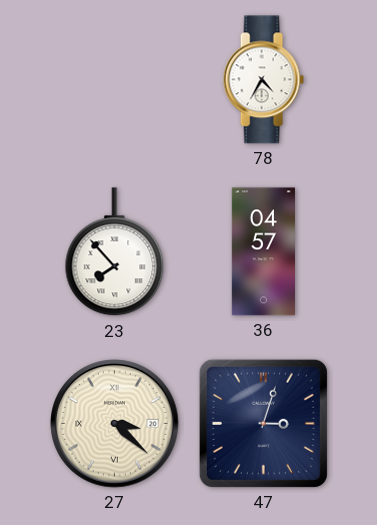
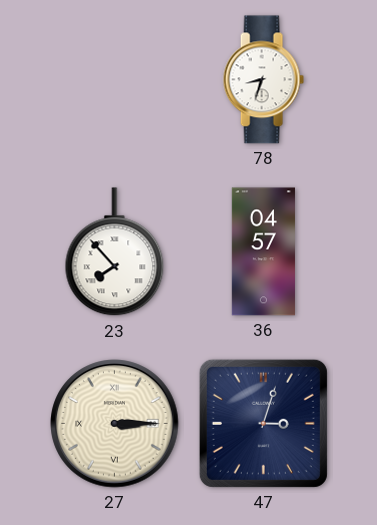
78: 4:35 -> 8:33
27: 3:22 -> 3:15
